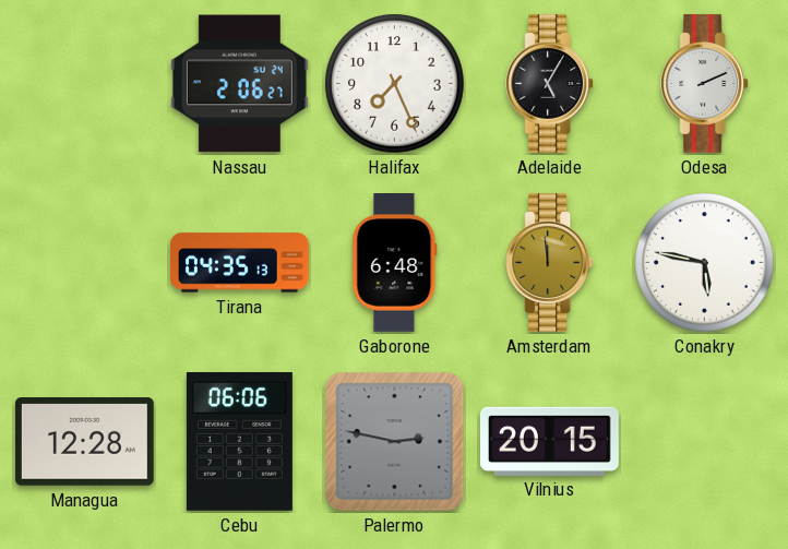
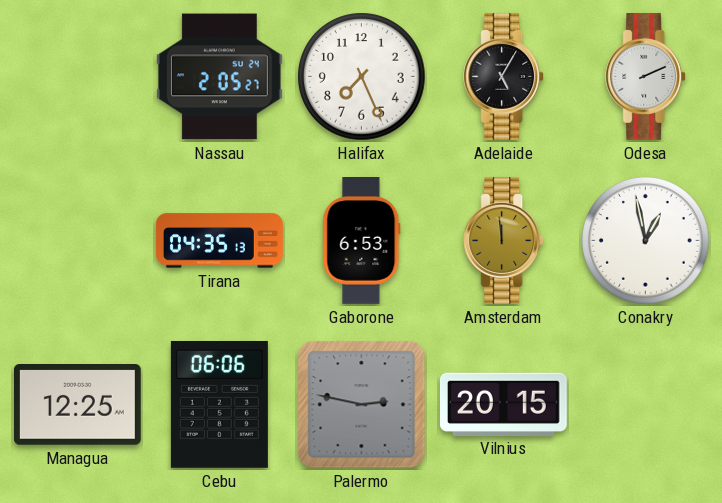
Nassau: 2:06 -> 2:05
Gaborone: 6:48 -> 6:53
Conakry: 5:47 -> 12:58
Managua: 12:28 -> 12:25
